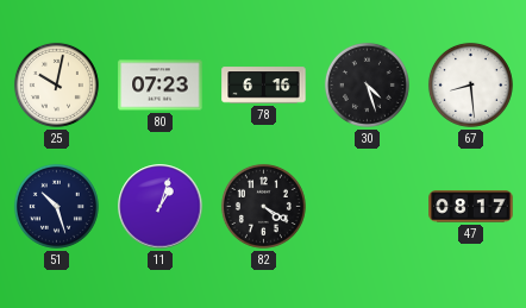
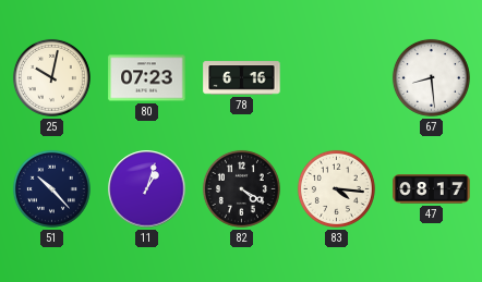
30: 4:27 -> none
51: 10:27 -> 10:23
83: none -> 4:16
